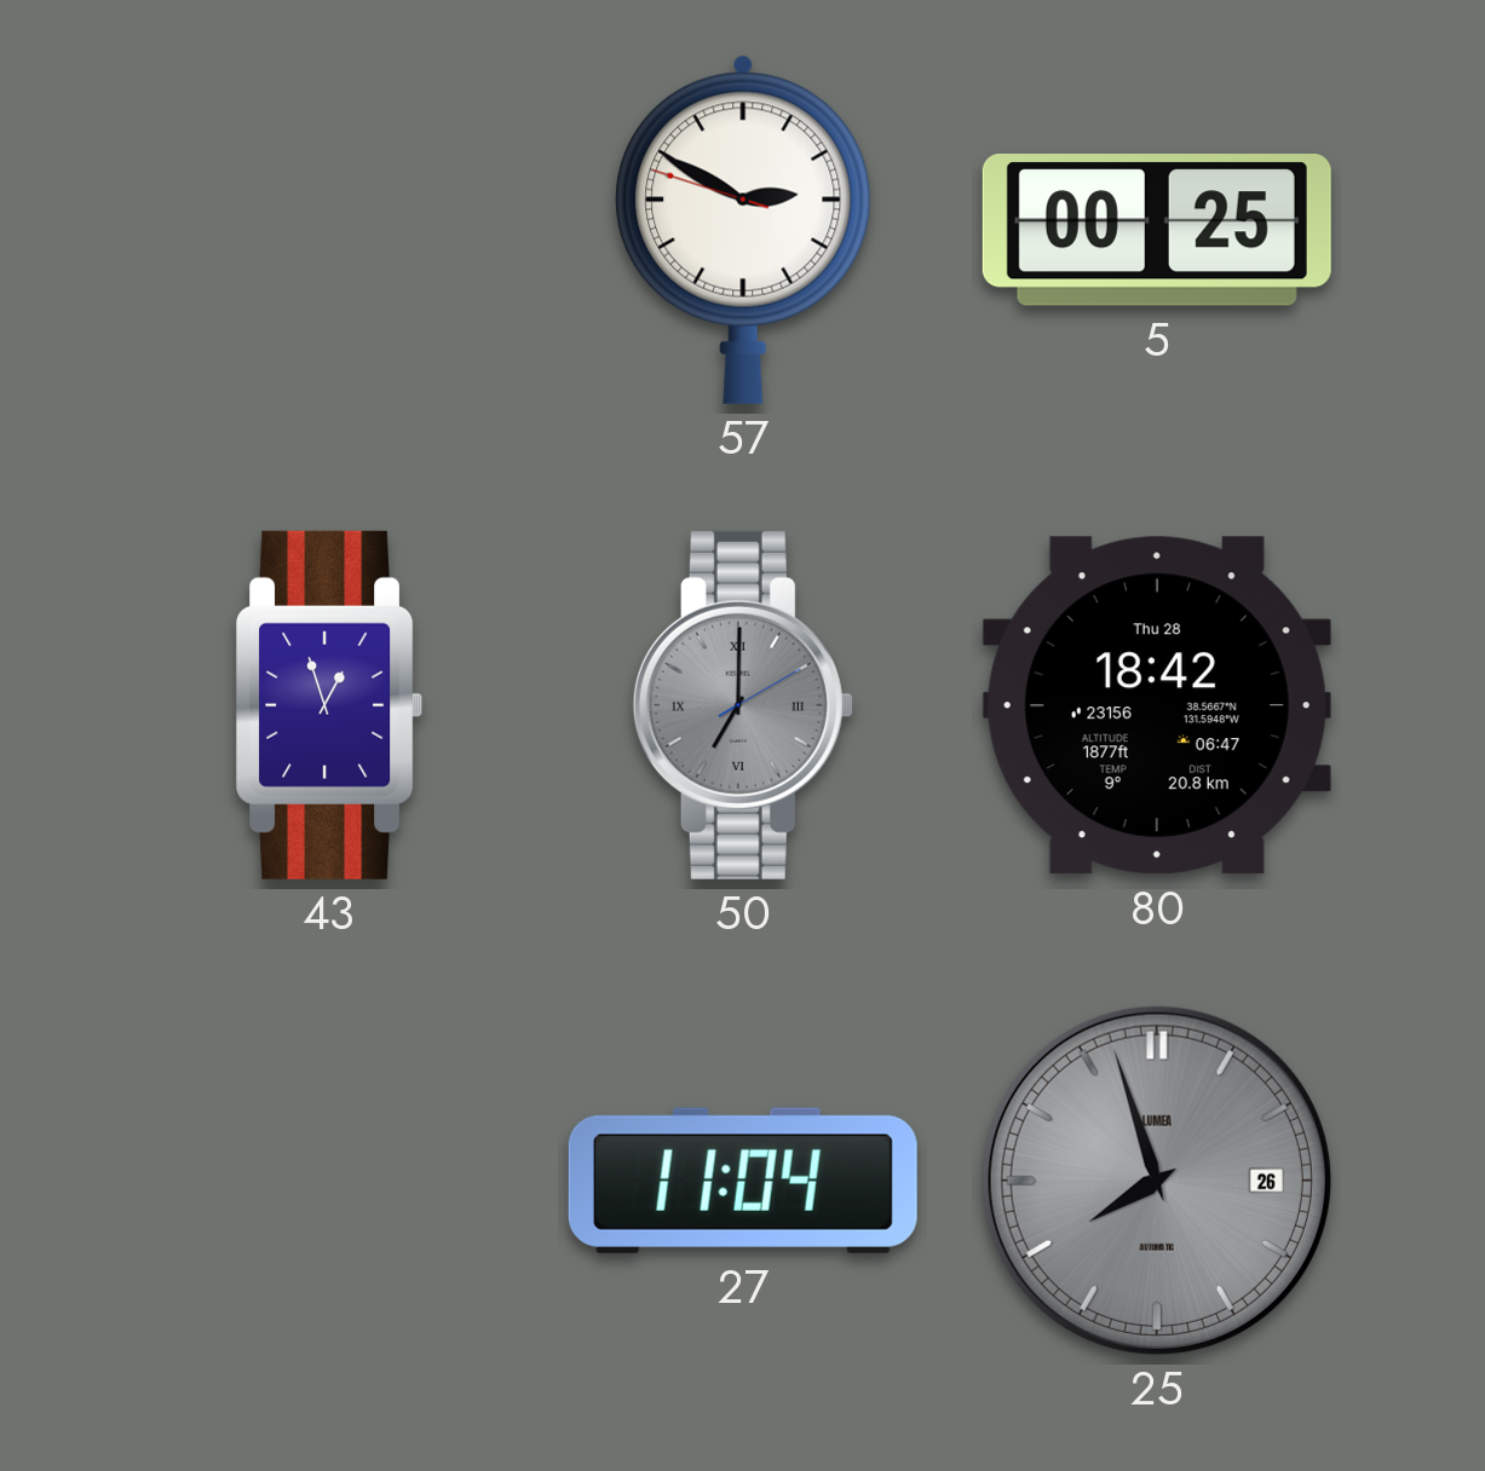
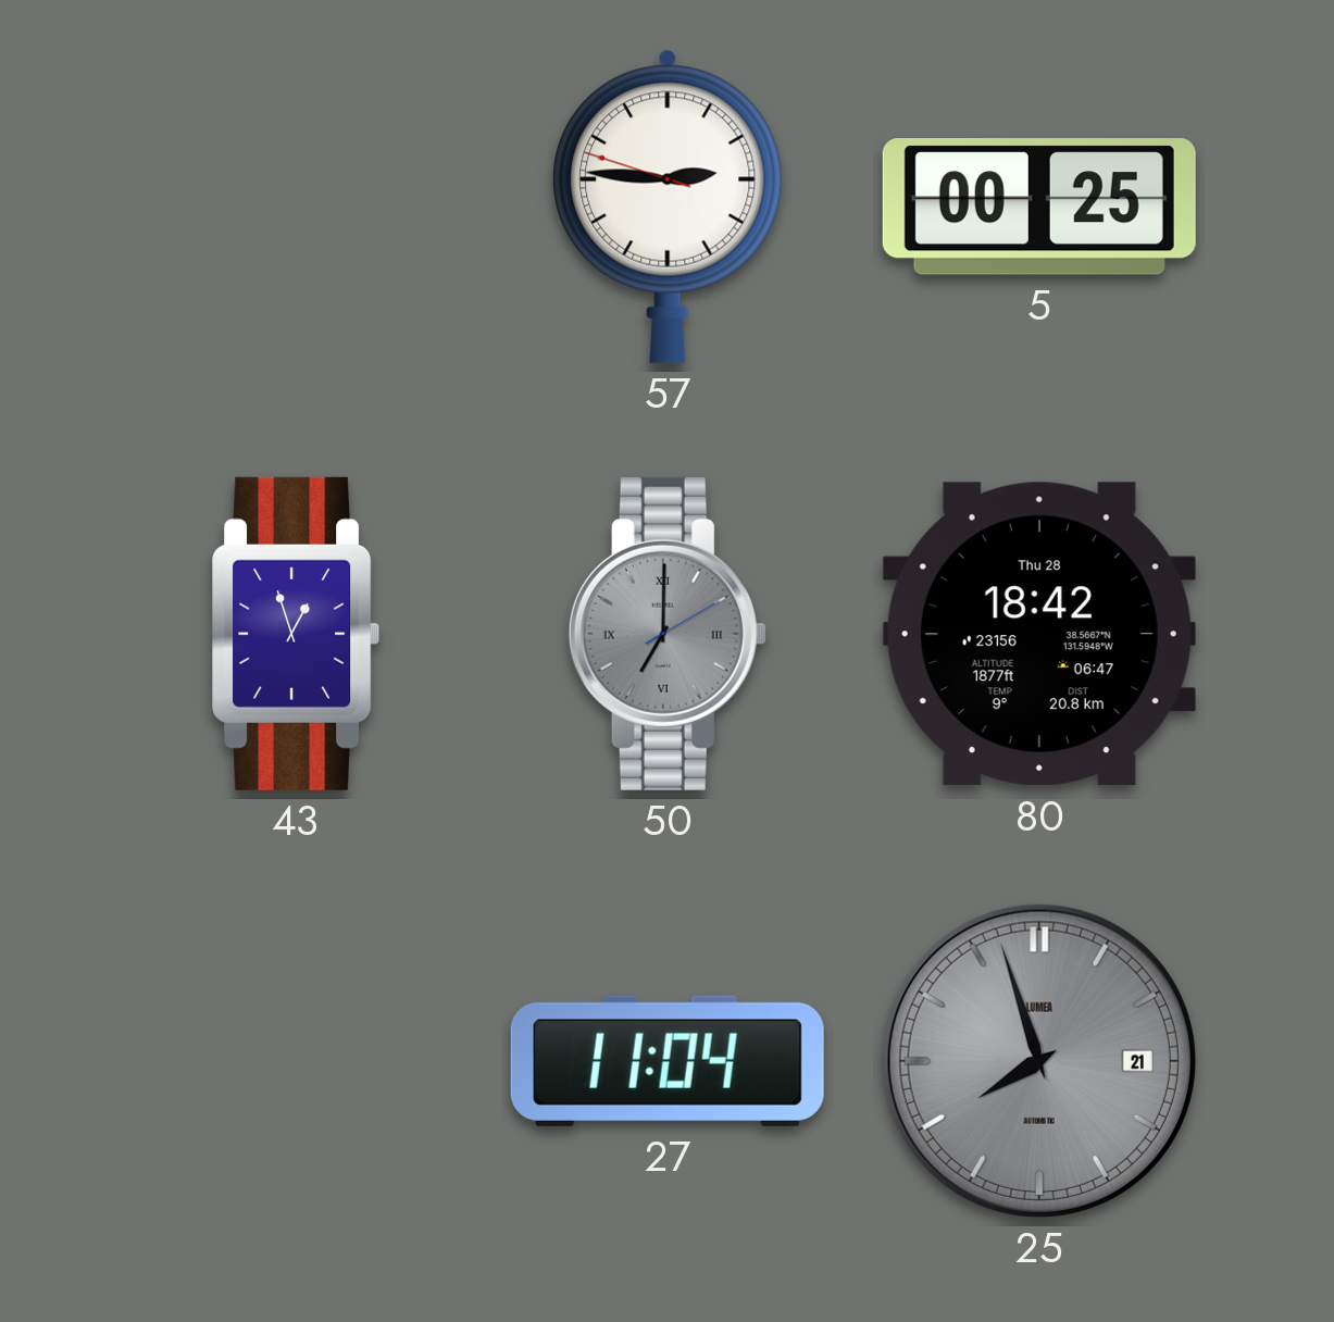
57: 2:49 -> 2:45
25 date: 26 -> 21
